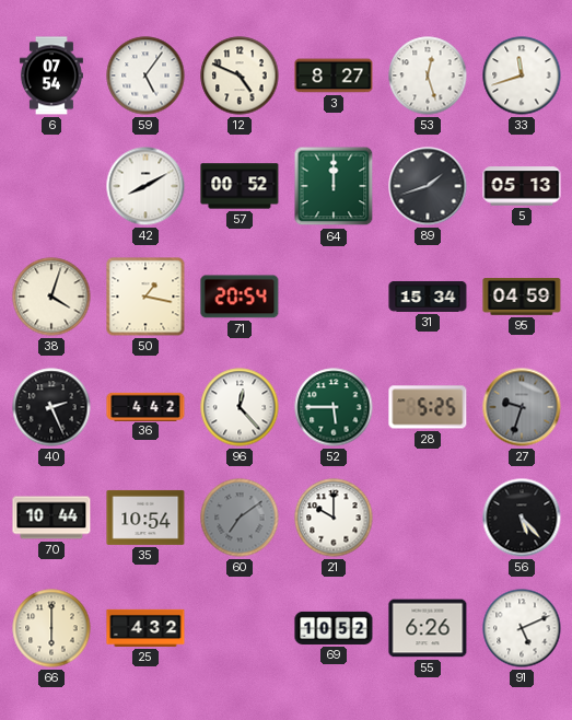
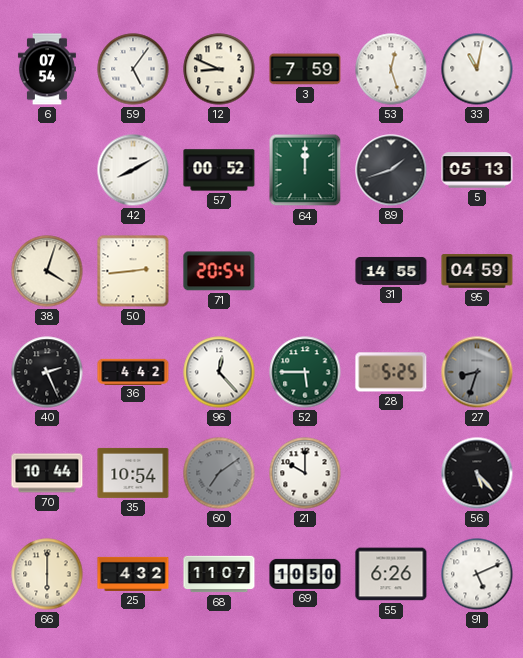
12: 4:49 -> 8:49
3: 8:27 -> 7:59
33: 11:42 -> 11:02
50: 1:17 -> 2:44
31: 15:34 -> 14:55
27: 9:33 -> 8:33
68: none -> 11:07
69: 10:52 -> 10:50
